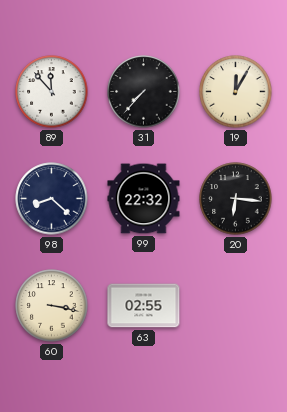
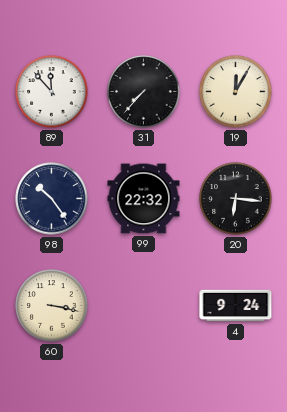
98: 8:22 -> 10:24
63: 02:55 -> none
4: none -> 9:24
